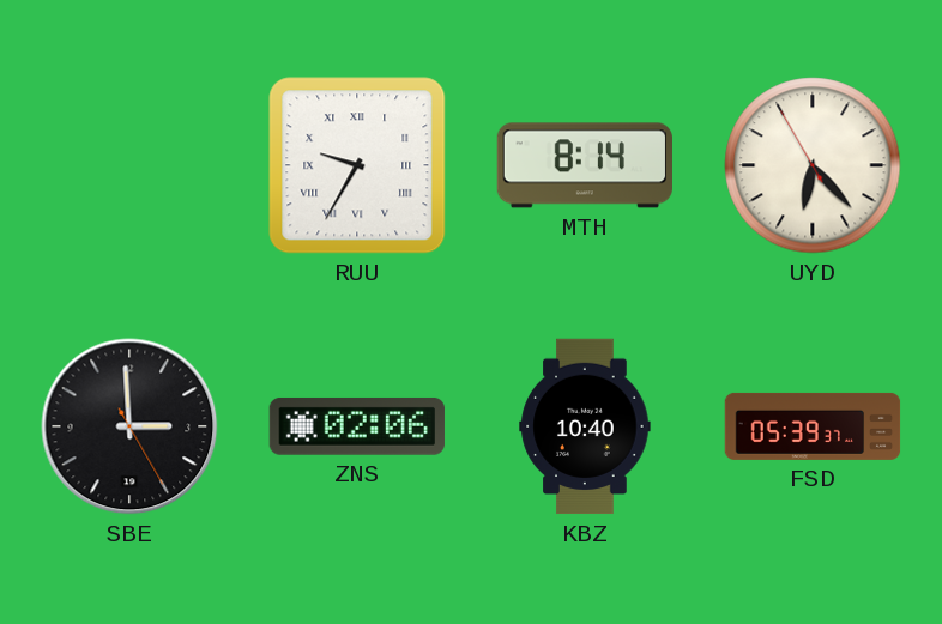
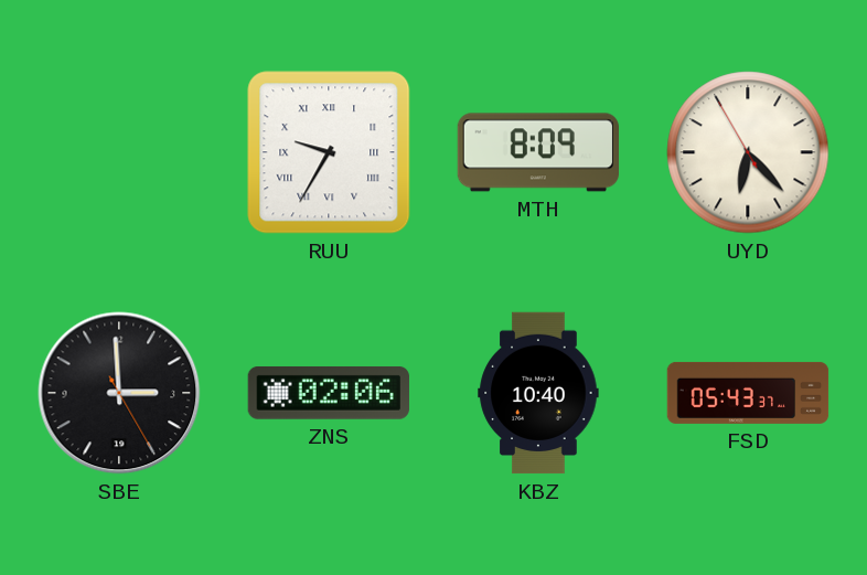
MTH: 8:14 -> 8:09
FSD: 05:39 -> 05:43
